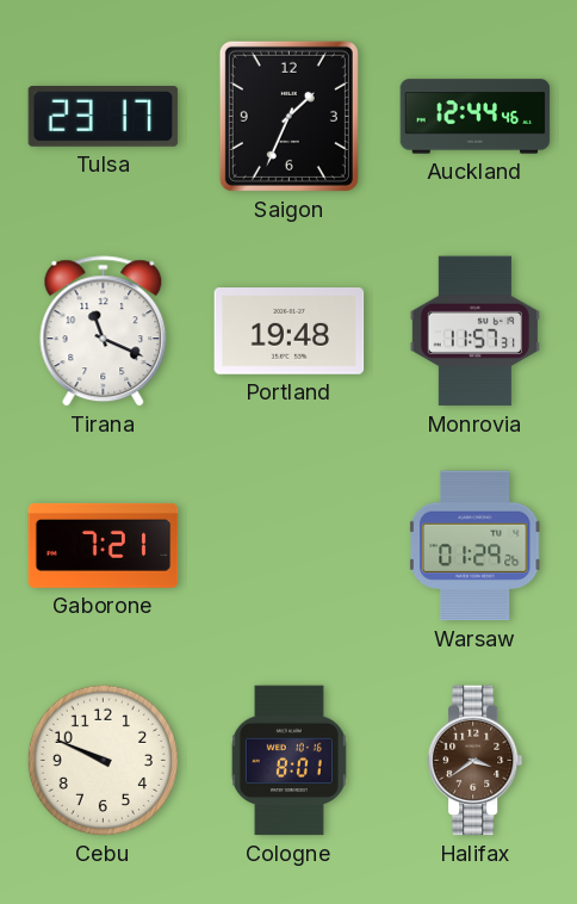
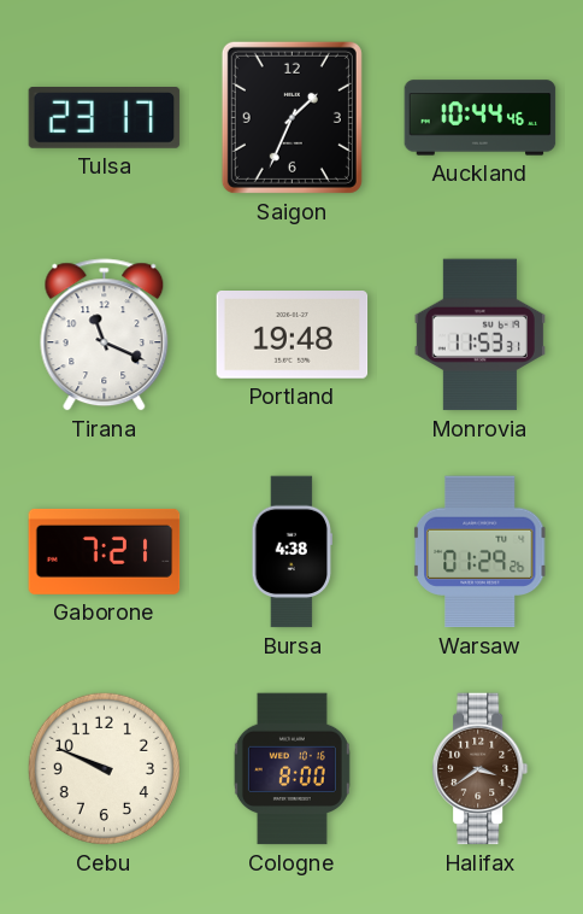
Auckland: 12:44 -> 10:44
Monrovia: 11:57 -> 11:53
Bursa: none -> 4:38
Cologne: 8:01 -> 8:00
